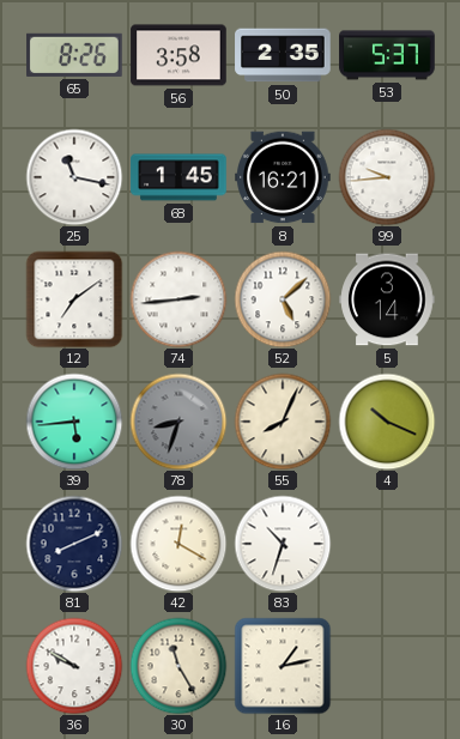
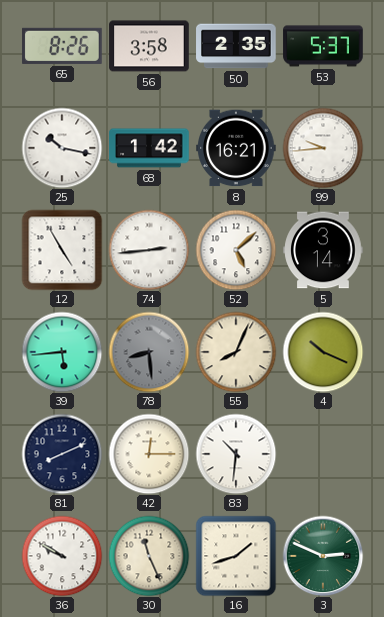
25: 11:17 -> 10:17
68: 1:45 -> 1:42
12: 7:09 -> 4:55
78: 8:33 -> 8:29
42: 12:20 -> 12:15
83: 10:33 -> 10:31
30: 11:25 -> 11:26
16: 1:13 -> 1:42
3: none -> 2:49
